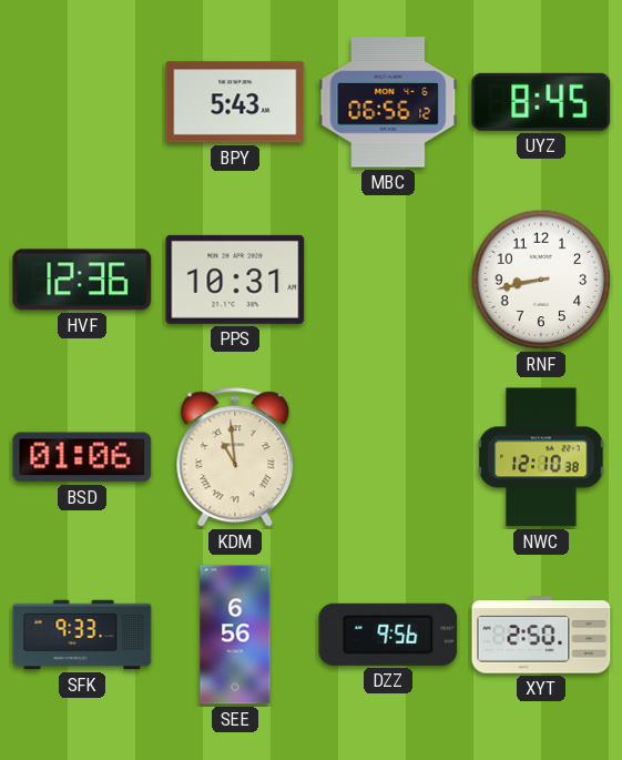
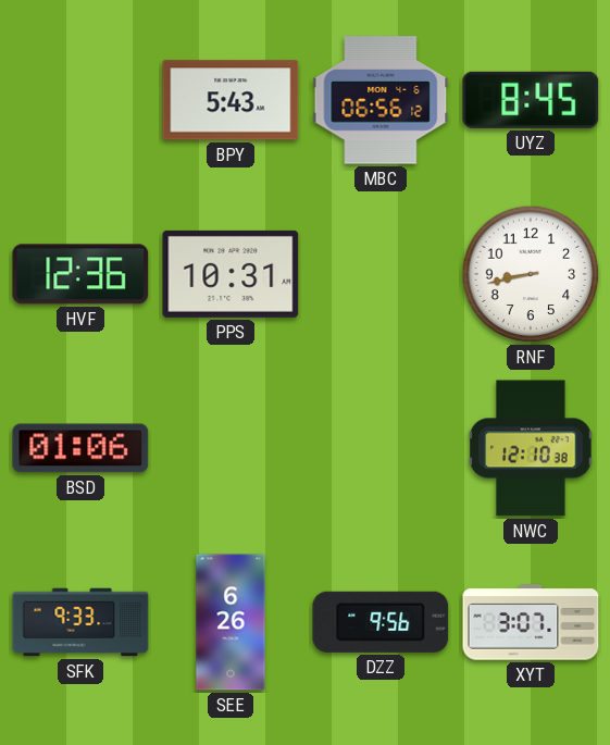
KDM: 10:59 -> none
SEE: 6:56 -> 6:26
XYT: 2:50 -> 3:07
